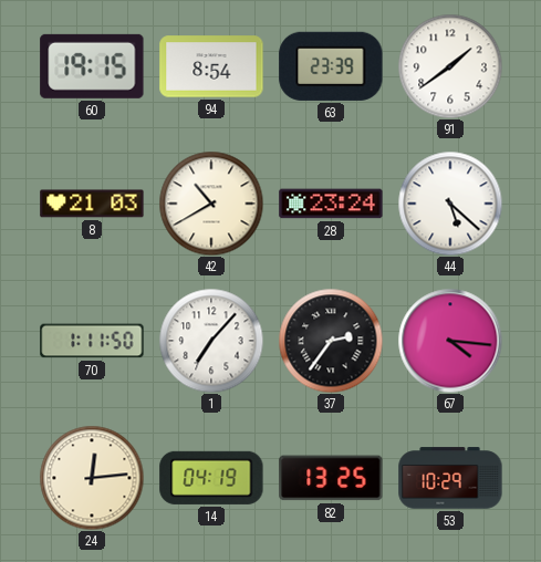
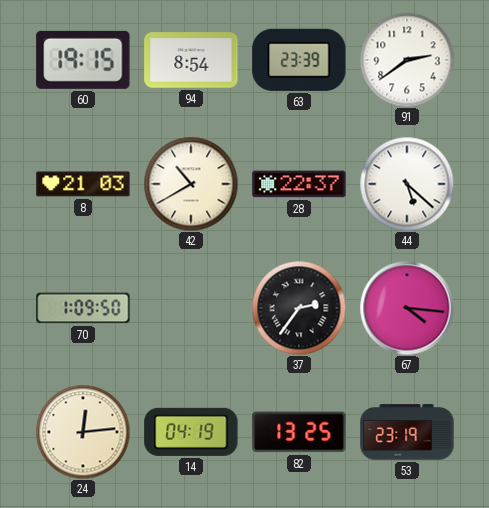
91: 1:39 -> 2:39
28: 23:24 -> 22:37
70: 1:11 -> 1:09
1: 7:07 -> none
53: 10:29 -> 23:19
